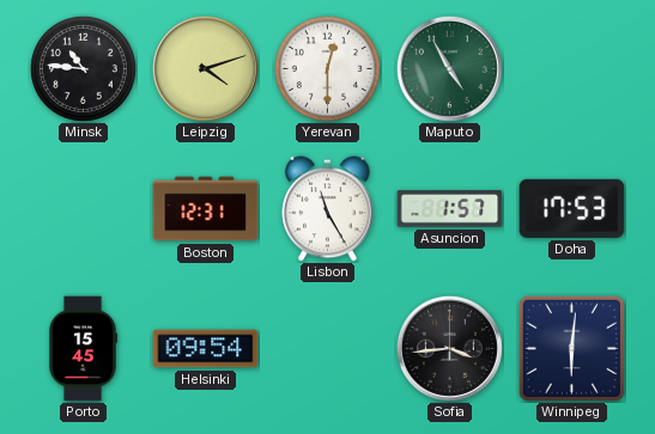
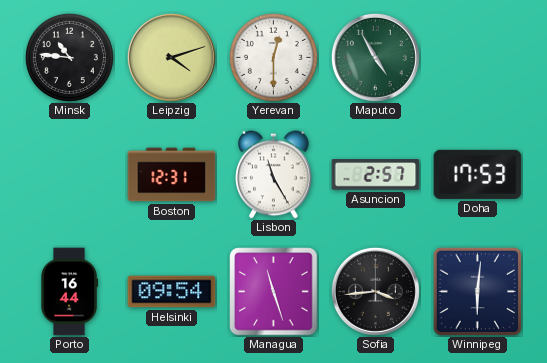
Asuncion: 1:57 -> 2:57
Porto: 15:45 -> 16:44
Managua: none -> 11:27
